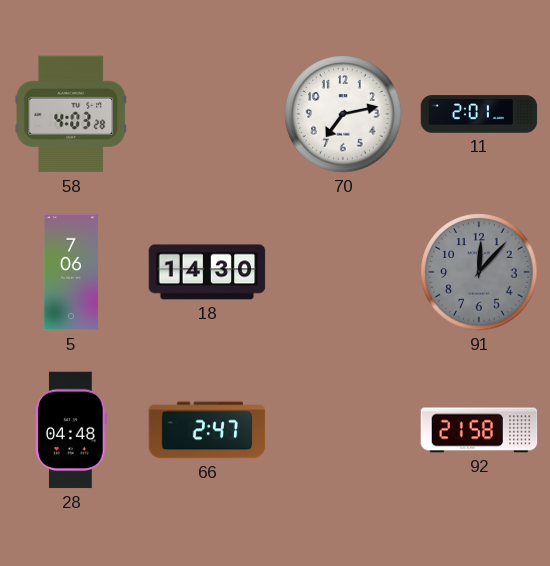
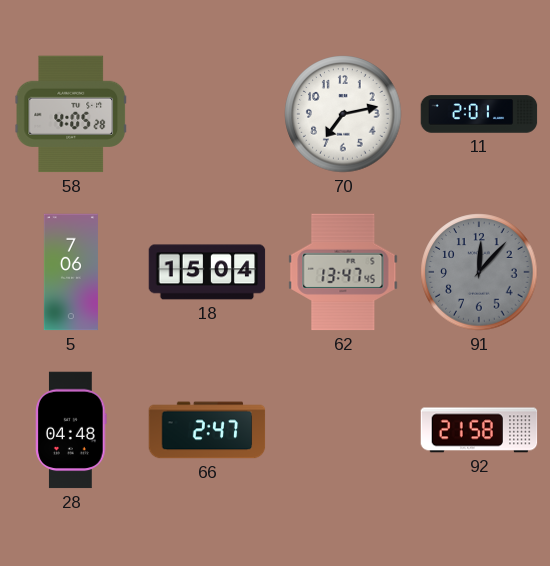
58: 4:03 -> 4:05
18: 14:30 -> 15:04
62: none -> 13:47
